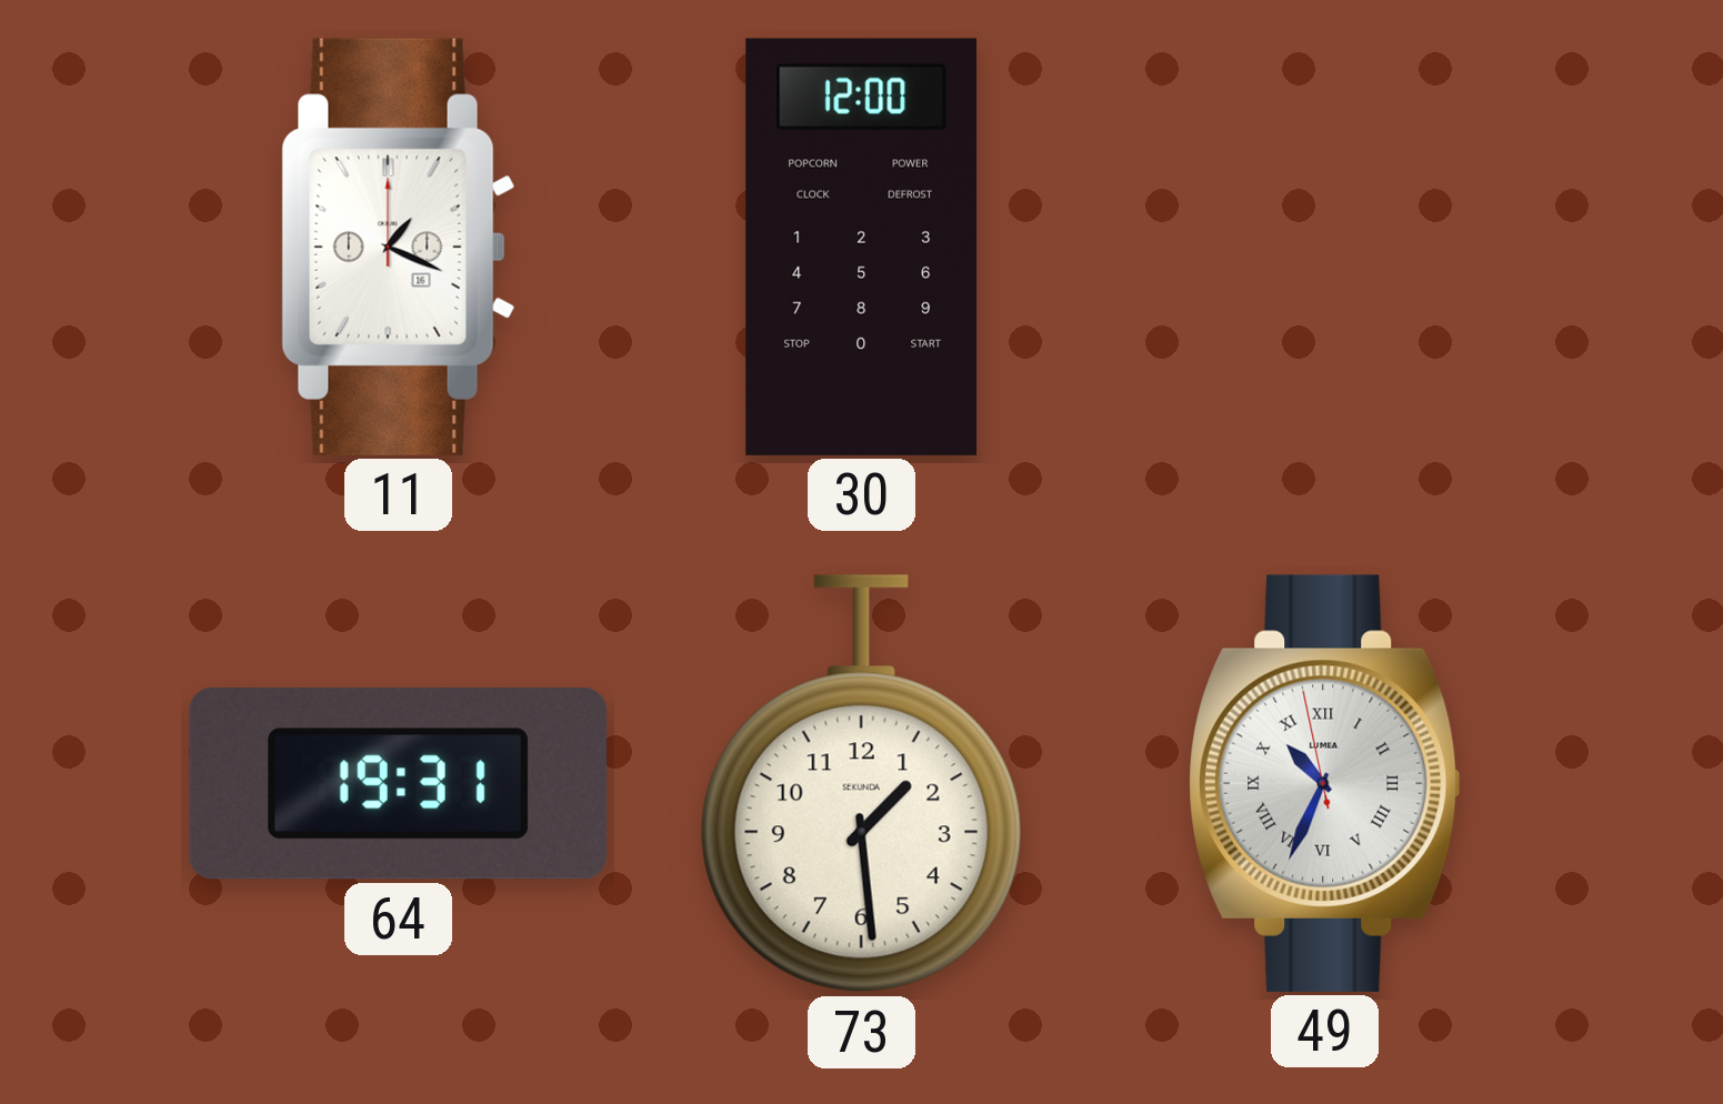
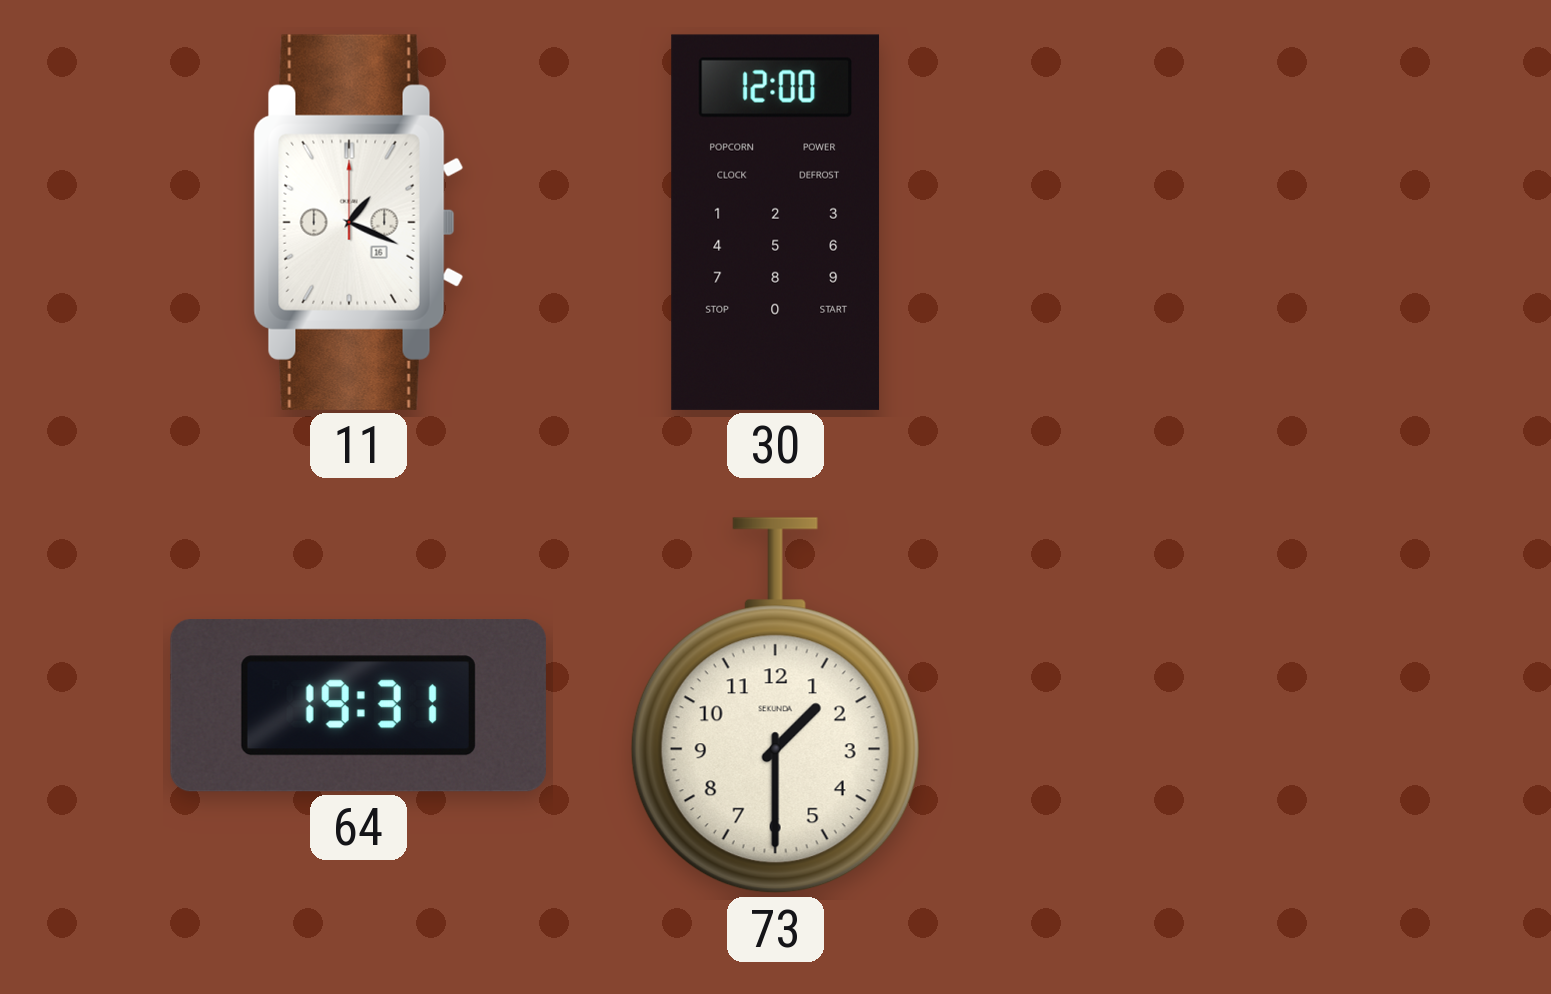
73: 1:29 -> 1:30
49: 10:33 -> none
